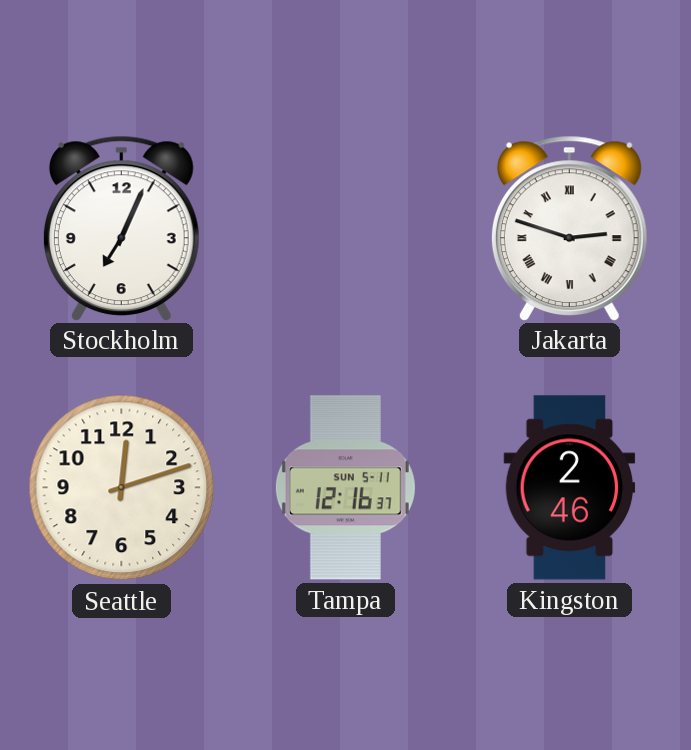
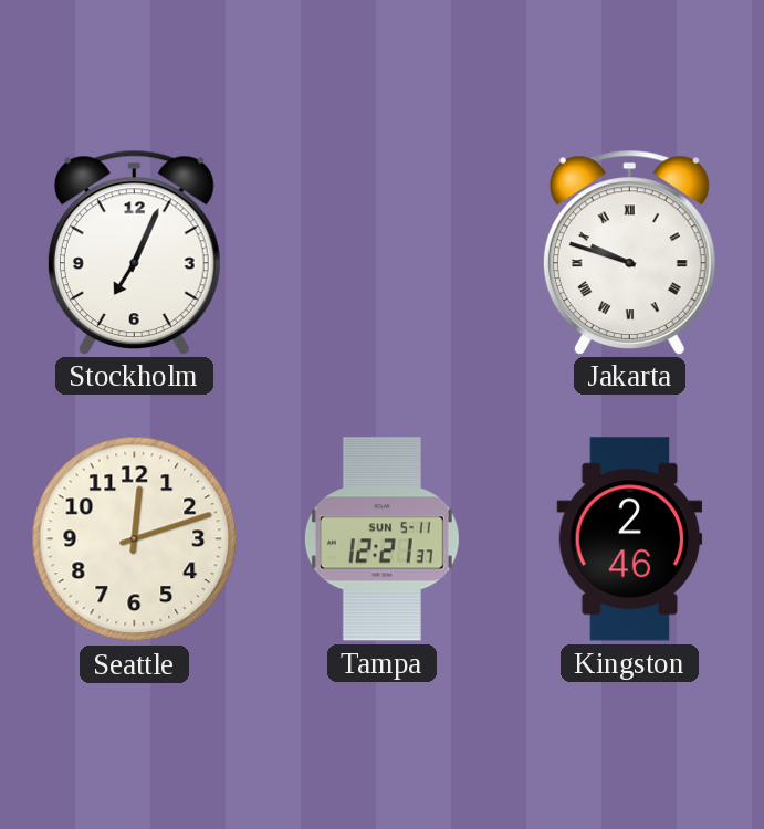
Jakarta: 2:48 -> 9:48
Tampa: 12:16 -> 12:21
